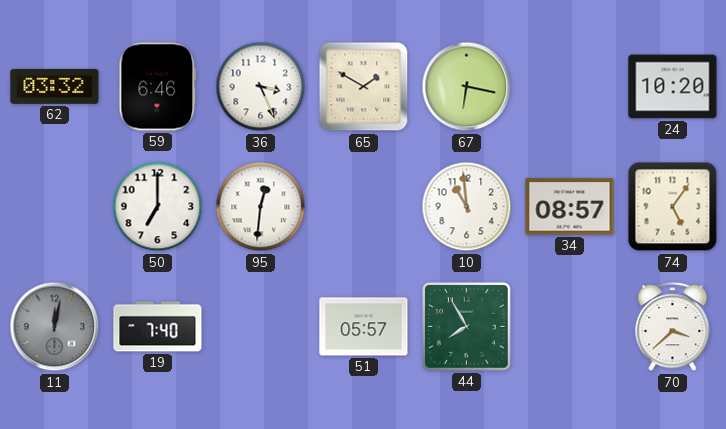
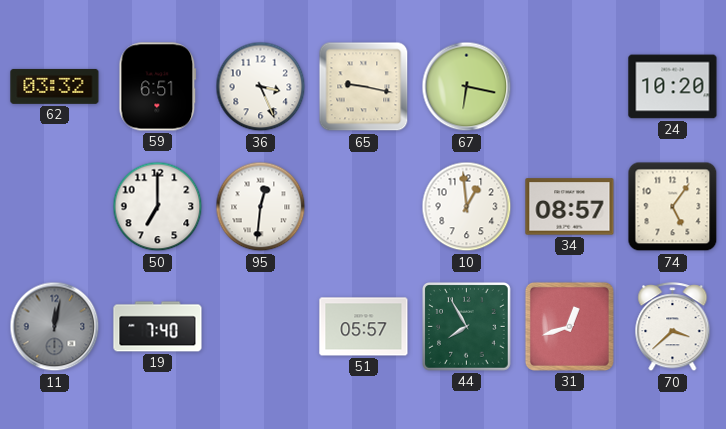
59: 6:46 -> 6:51
65: 1:50 -> 9:17
10: 10:59 -> 12:59
31: none -> 12:42
